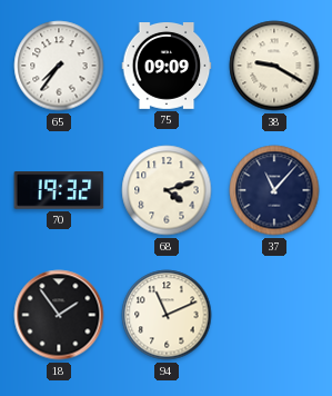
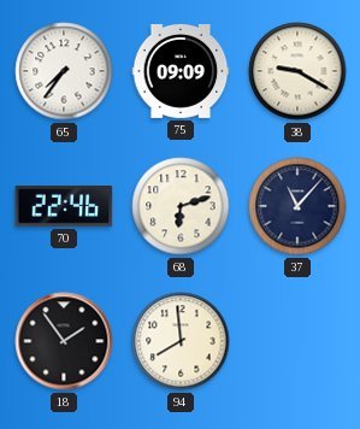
70: 19:32 -> 22:46
68: 4:12 -> 6:12
94: 11:11 -> 7:59
